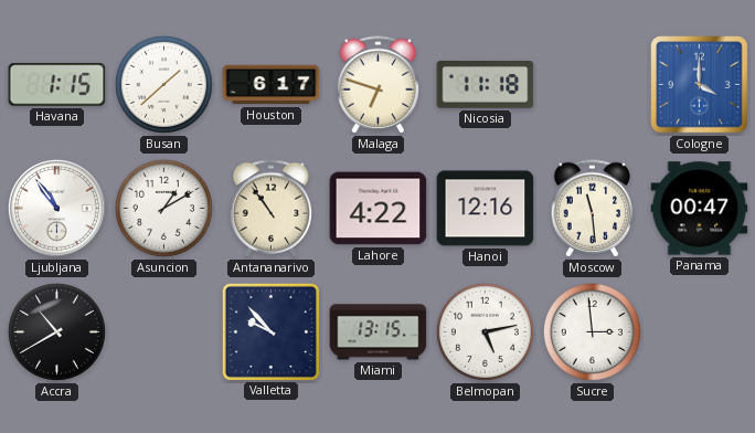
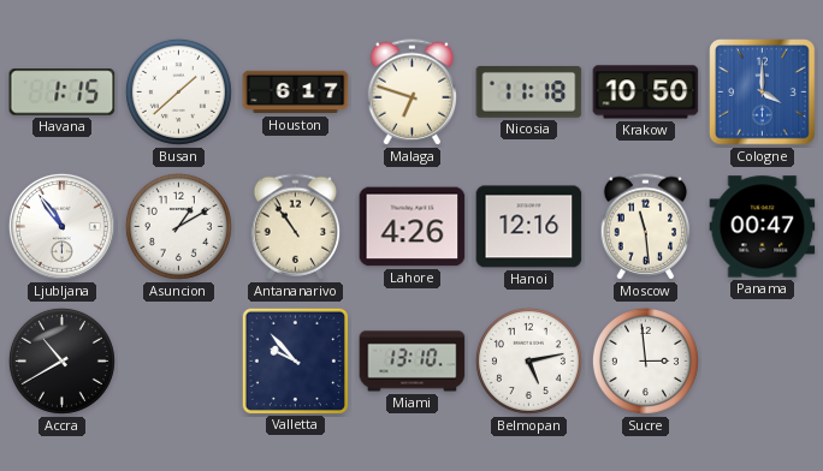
Krakow: none -> 10:50
Lahore: 4:22 -> 4:26
Miami: 13:15 -> 13:10
